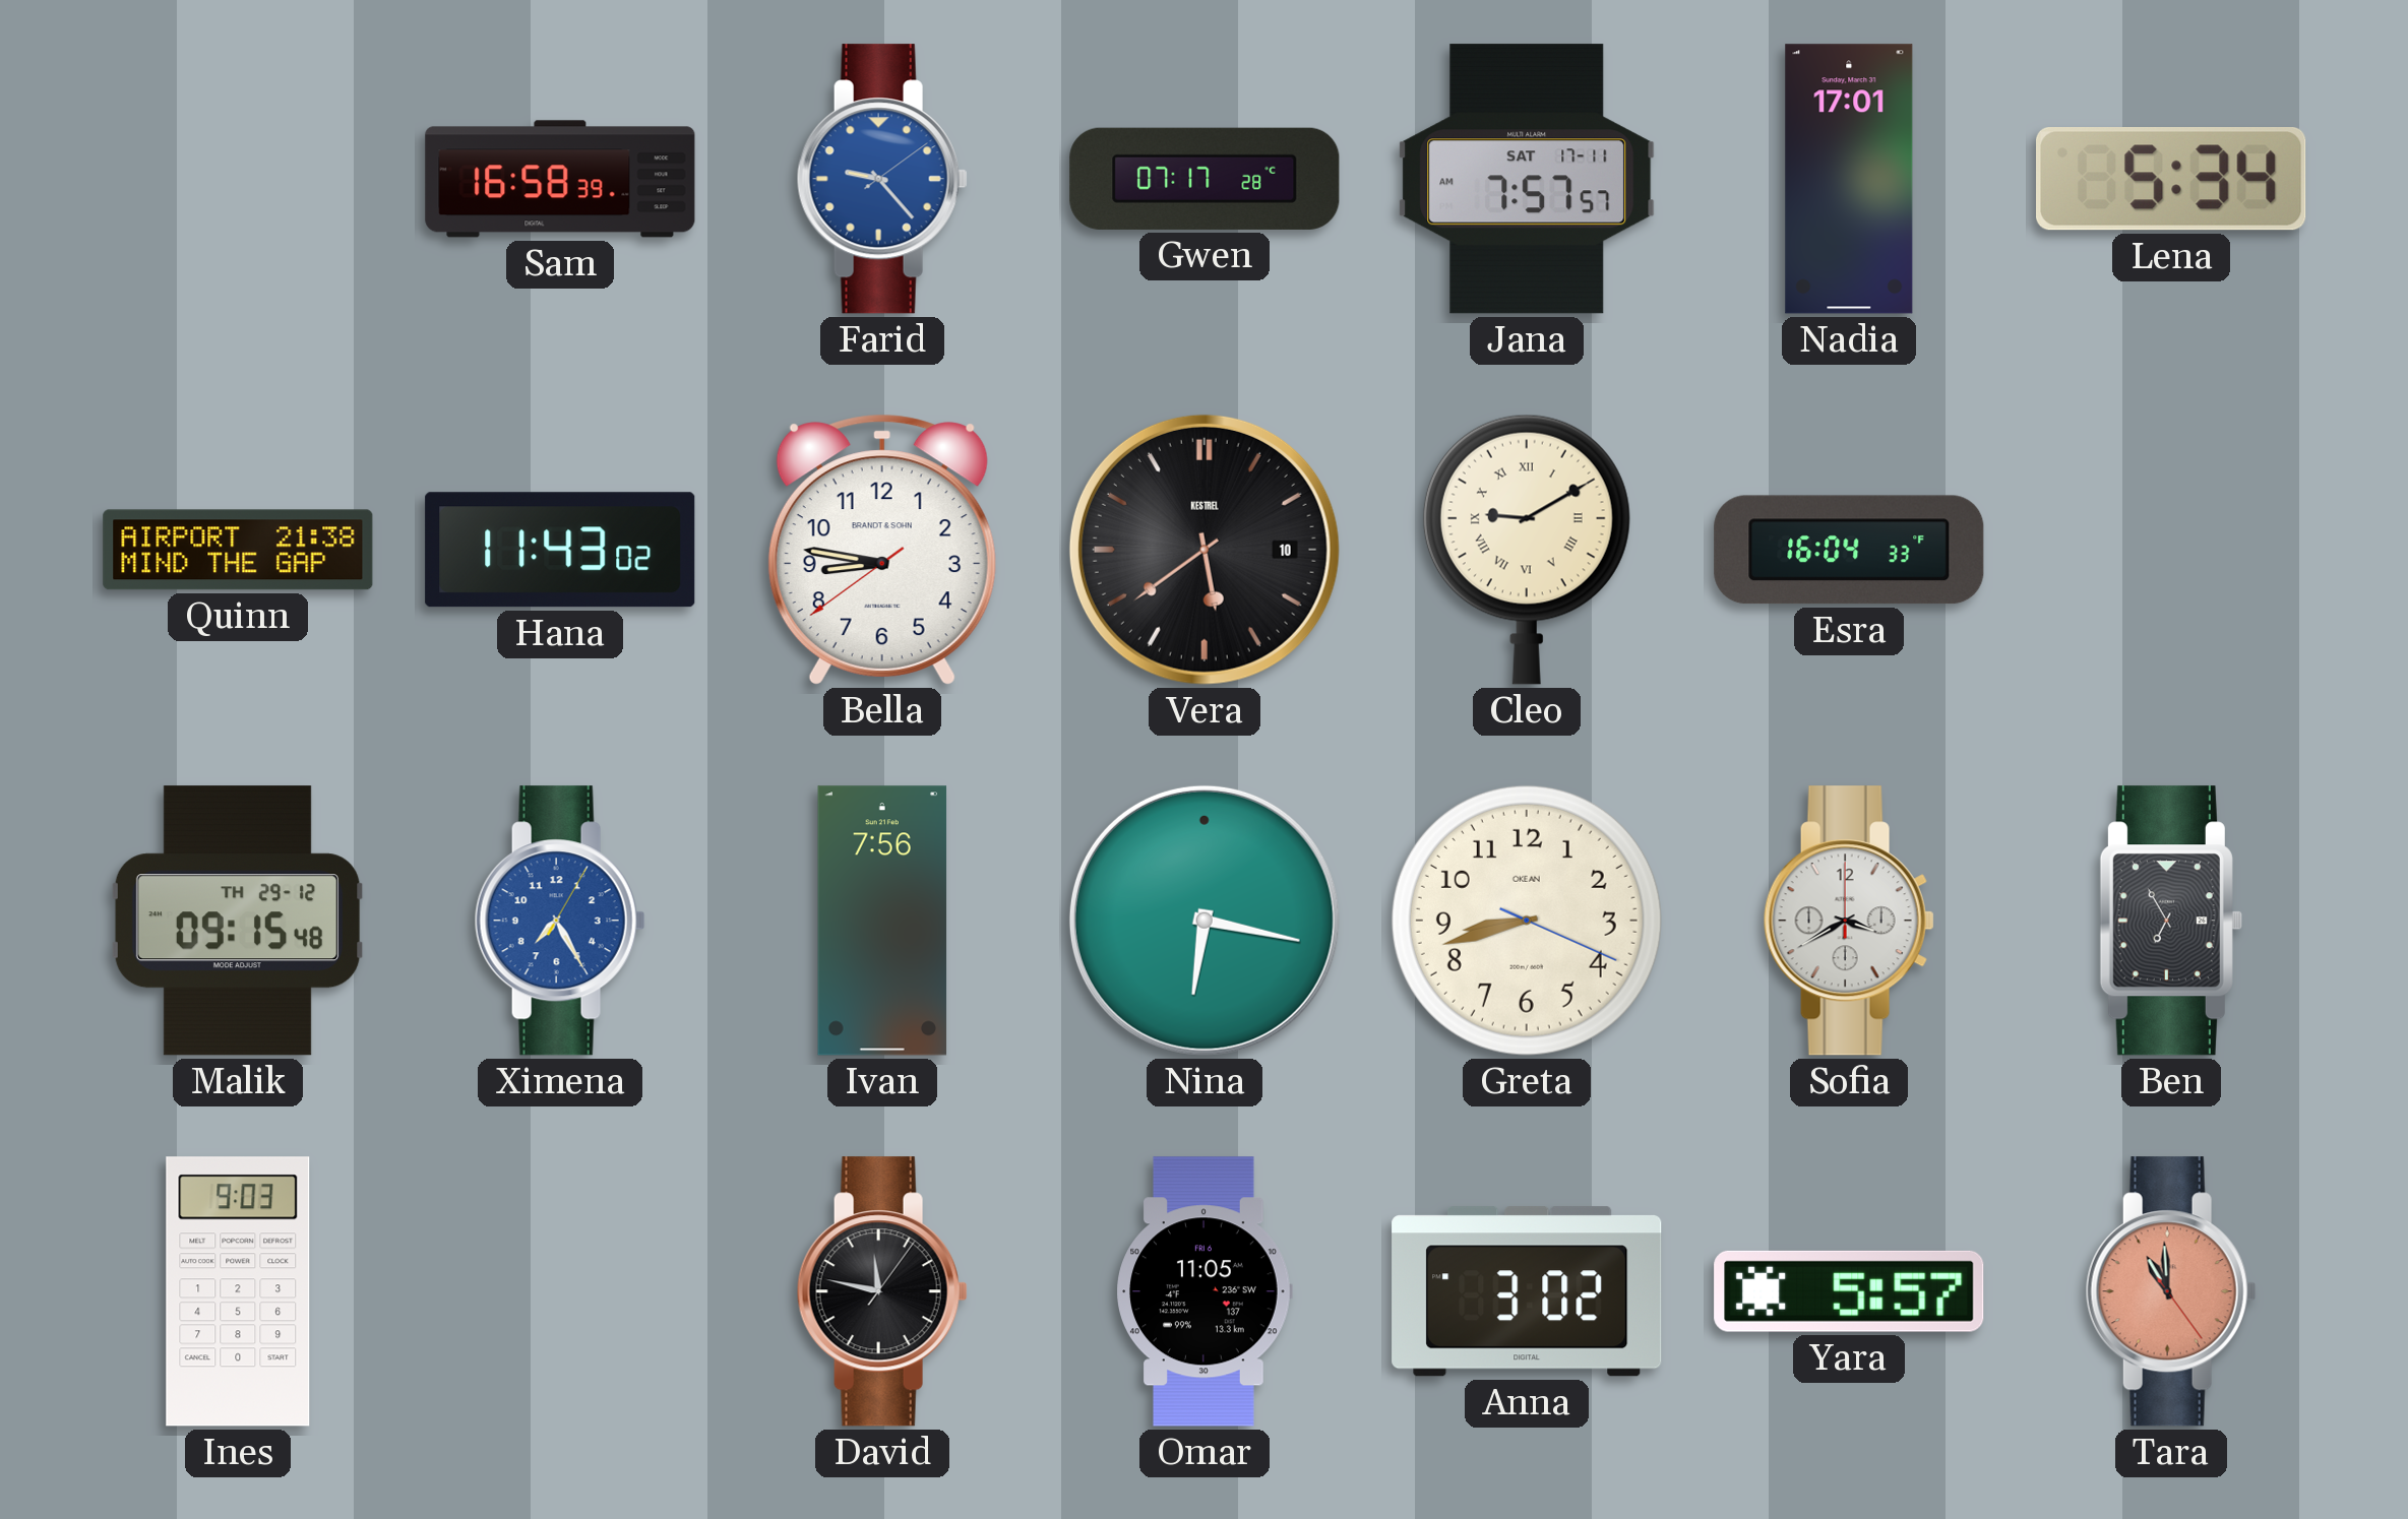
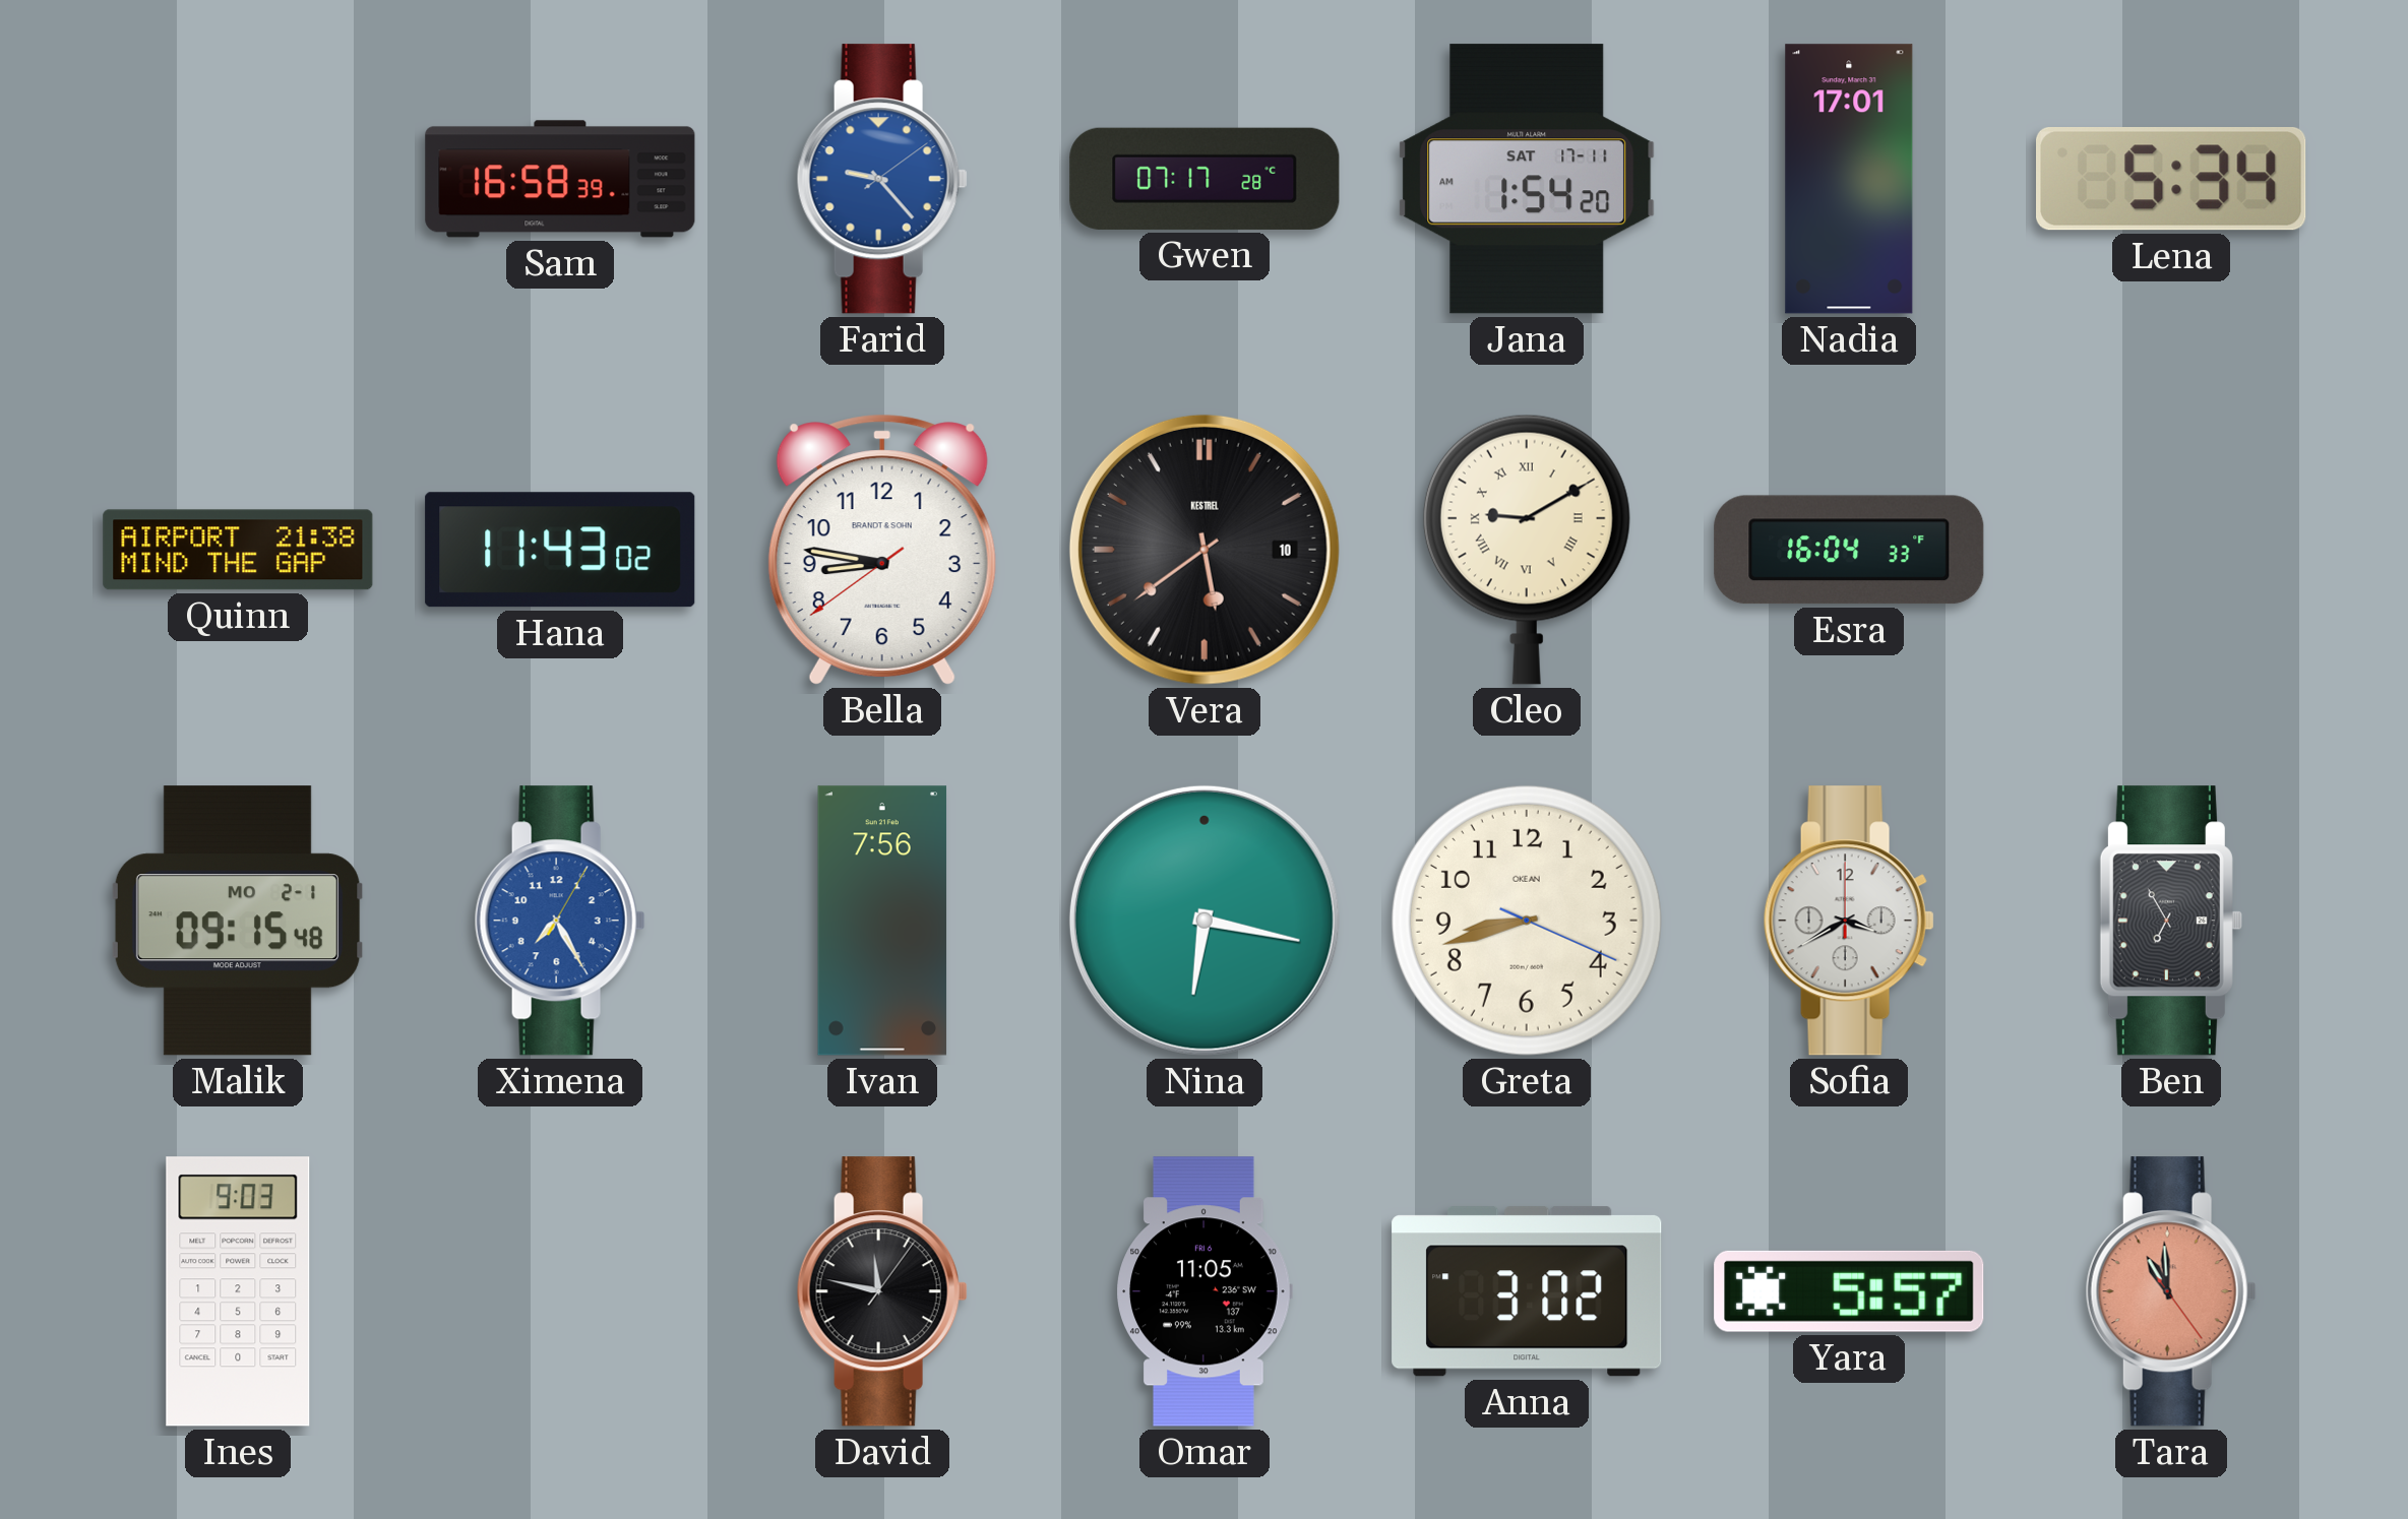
Jana: 7:57 -> 1:54
Malik date: TH 29-12 -> MO 2-1
